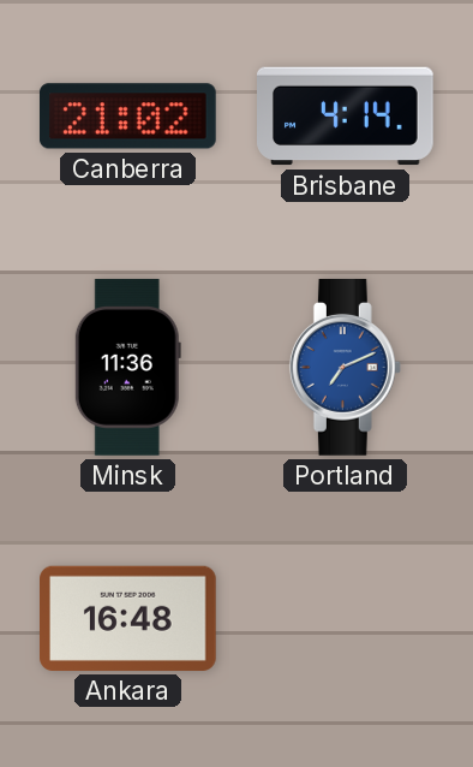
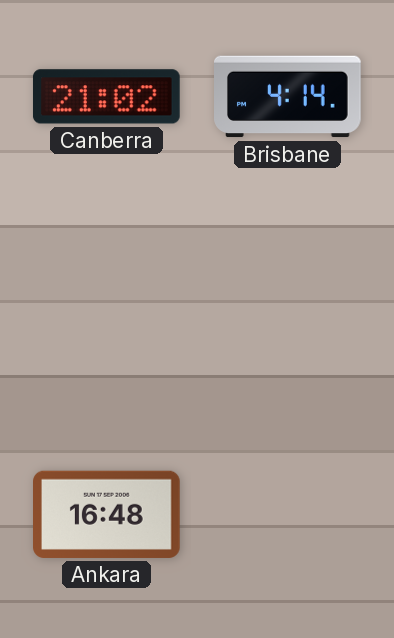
Minsk: 11:36 -> none
Portland: 7:11 -> none
